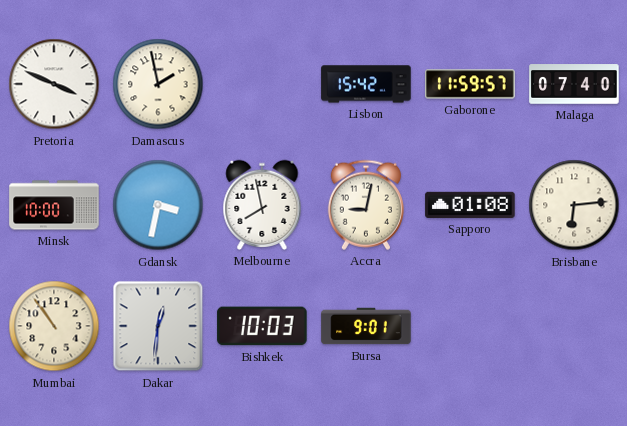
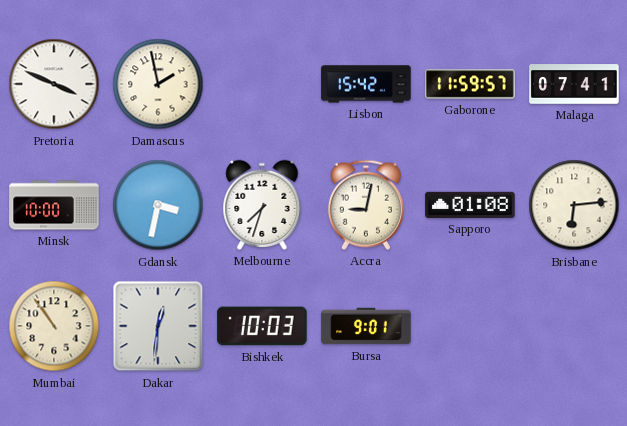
Malaga: 07:40 -> 07:41
Melbourne: 7:58 -> 7:33
